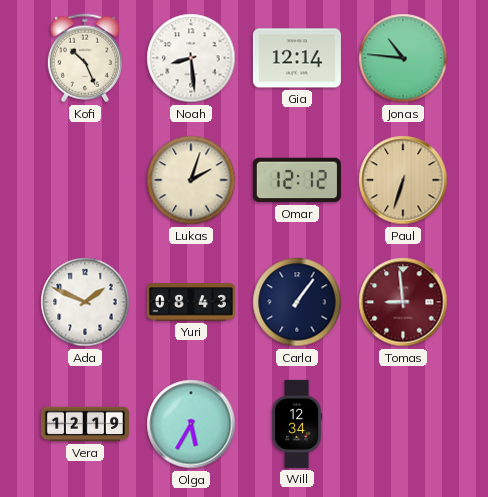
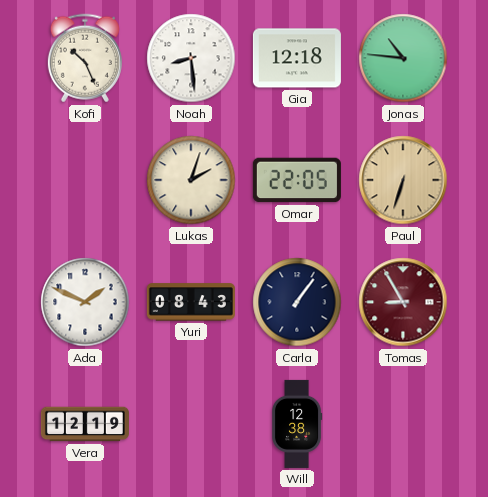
Gia: 12:14 -> 12:18
Omar: 12:12 -> 22:05
Tomas: 8:59 -> 8:55
Olga: 5:35 -> none
Will: 12:34 -> 12:38
